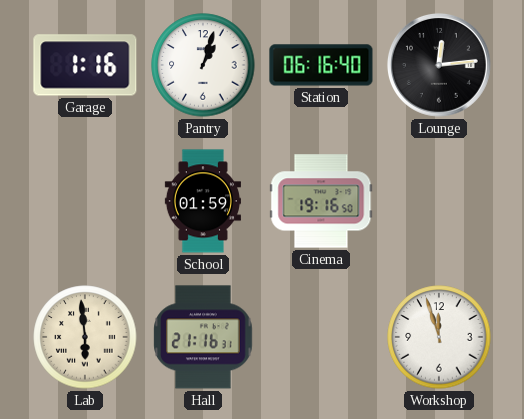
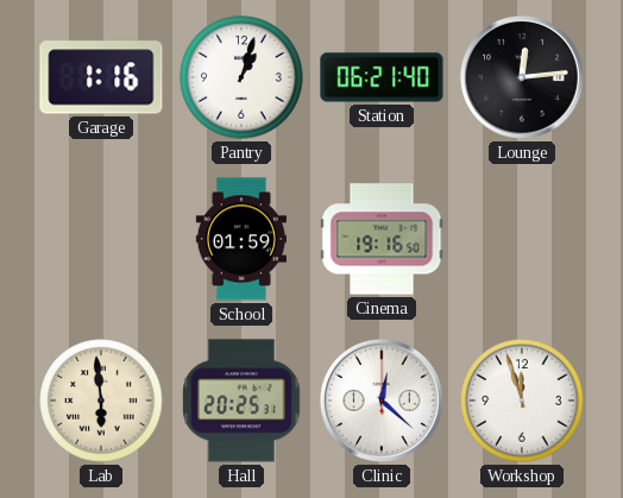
Station: 06:16 -> 06:21
Hall: 21:16 -> 20:25
Clinic: none -> 12:22
